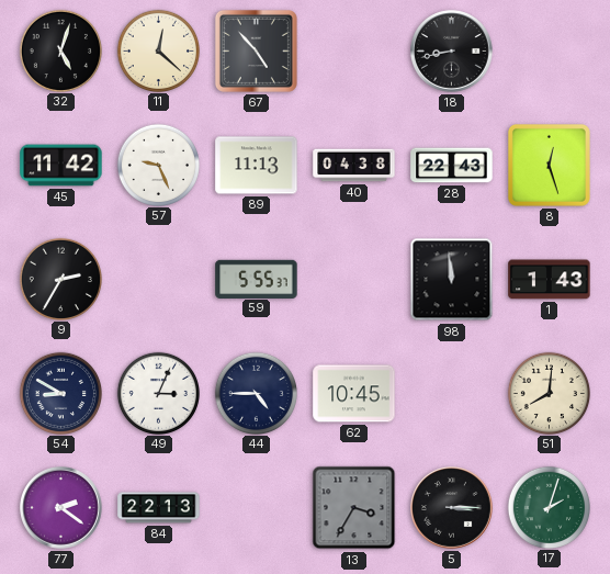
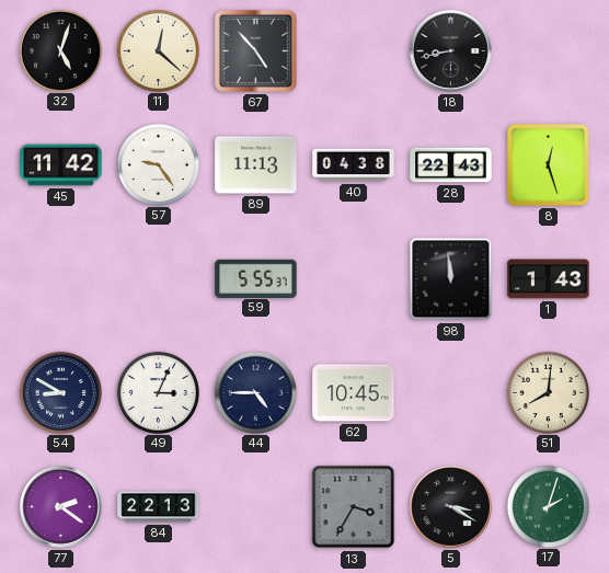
57: 9:26 -> 9:24
9: 2:35 -> none
5: 3:15 -> 3:20
